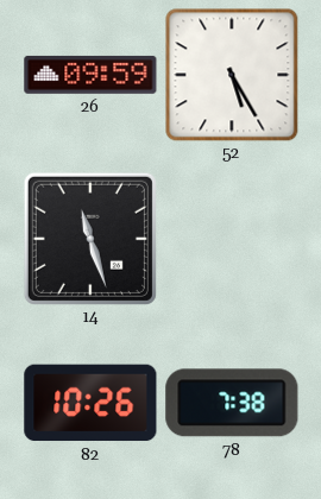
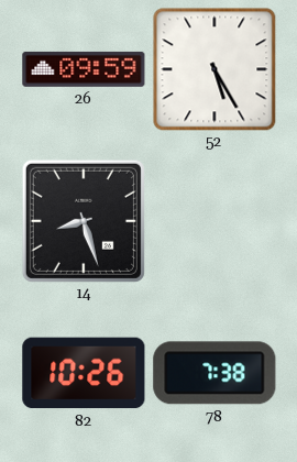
14: 11:27 -> 8:27
